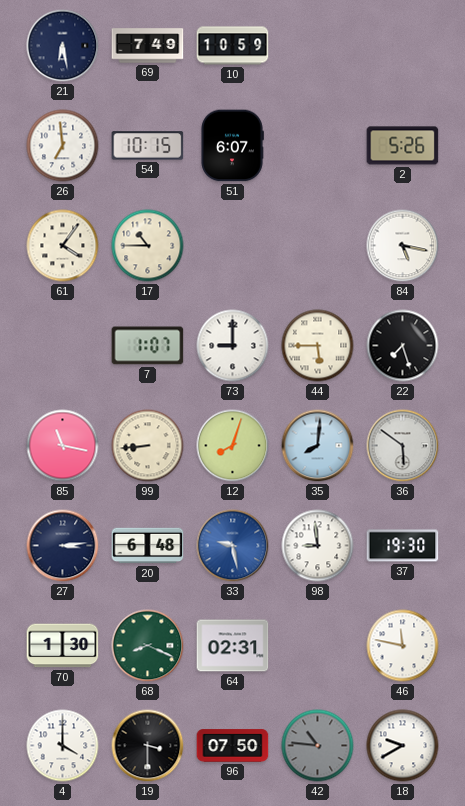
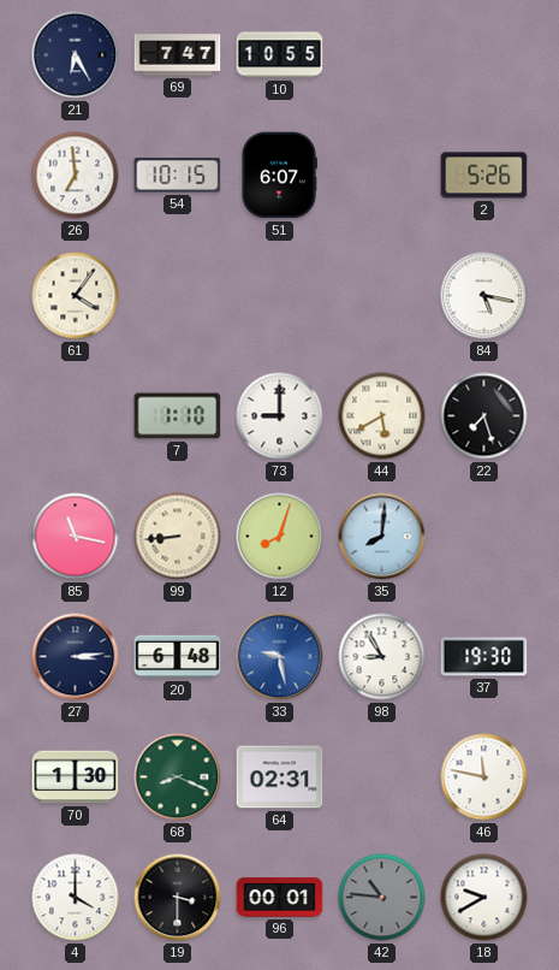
21: 6:28 -> 6:25
69: 7:49 -> 7:47
10: 10:59 -> 10:55
17: 10:45 -> none
7: 1:07 -> 1:10
44: 5:45 -> 5:40
36: 5:51 -> none
98: 8:59 -> 8:55
96: 07:50 -> 00:01
